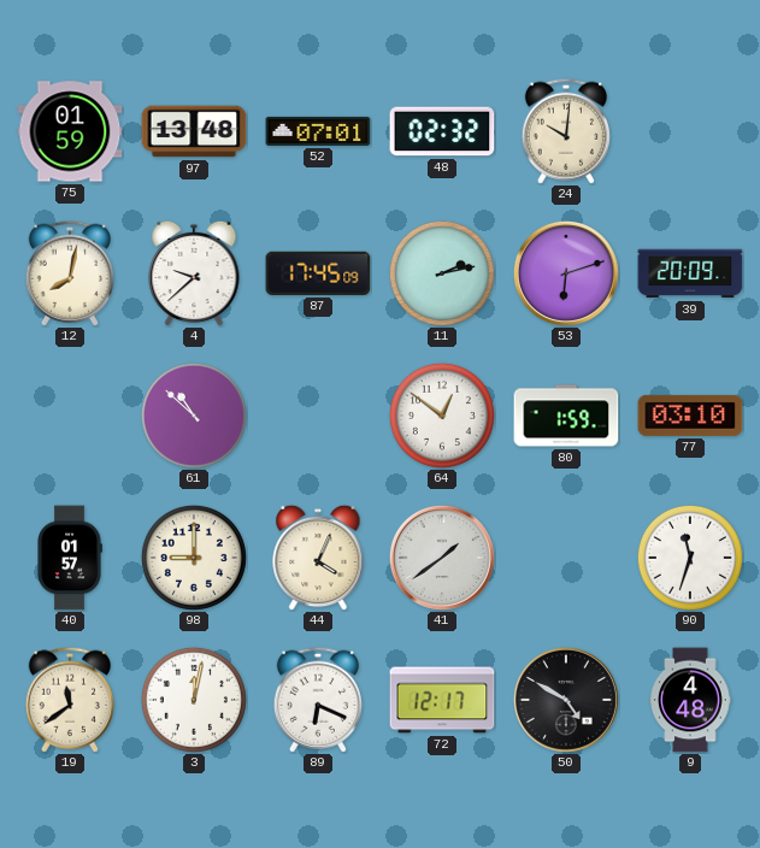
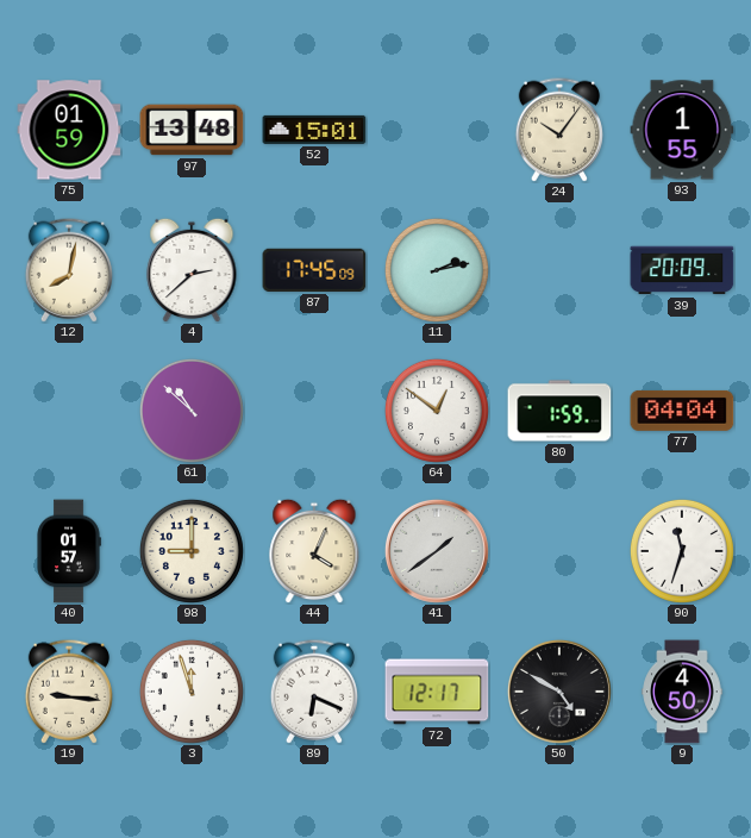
52: 07:01 -> 15:01
48: 02:32 -> none
24: 10:01 -> 10:06
93: none -> 1:55
4: 9:38 -> 2:38
53: 6:12 -> none
77: 03:10 -> 04:04
19: 11:39 -> 9:16
3: 12:02 -> 11:57
9: 4:48 -> 4:50
